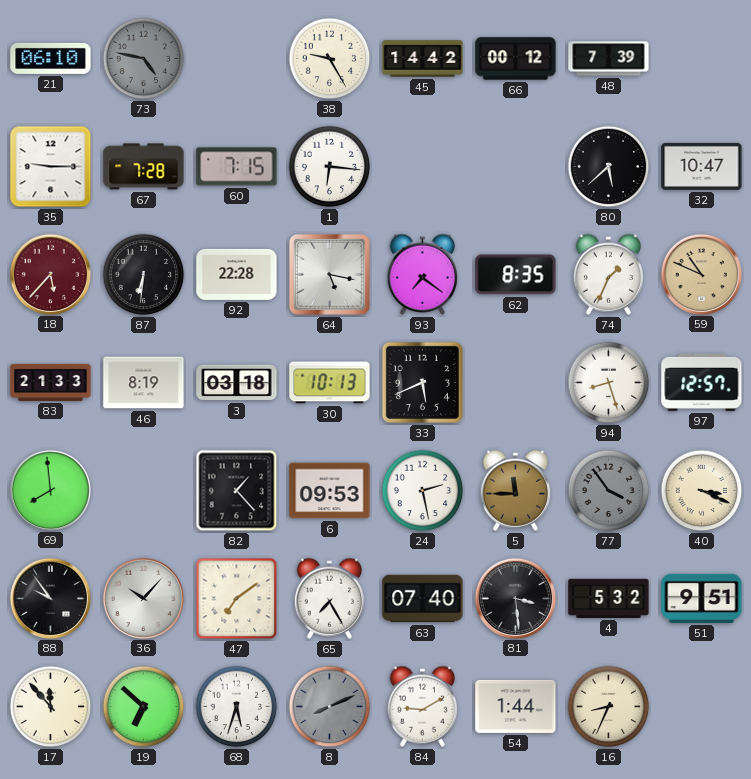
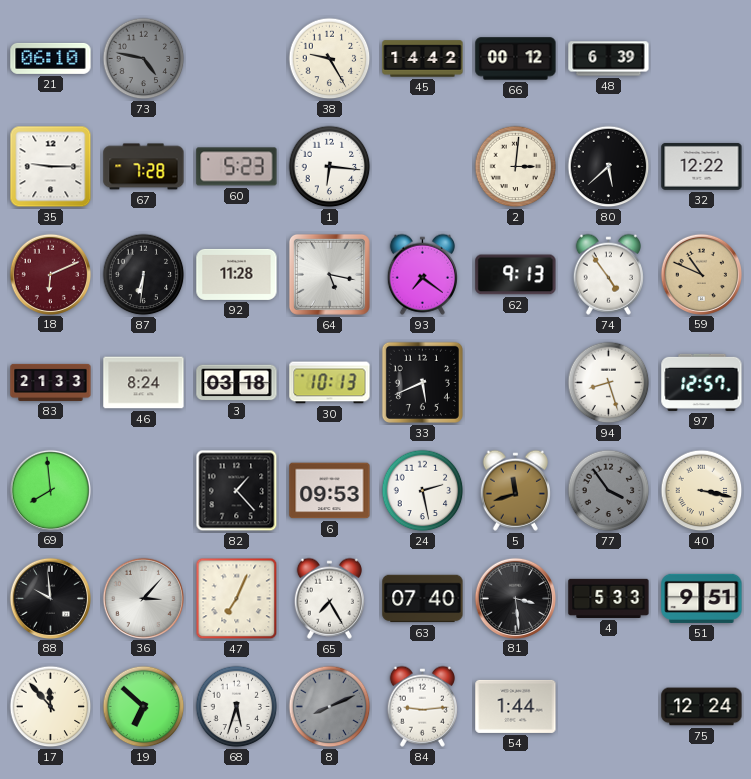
48: 7:39 -> 6:39
60: 7:15 -> 5:23
2: none -> 3:01
32: 10:47 -> 12:22
18: 5:37 -> 6:11
92: 22:28 -> 11:28
62: 8:35 -> 9:13
74: 1:34 -> 4:54
46: 8:19 -> 8:24
5: 11:45 -> 11:42
40: 3:19 -> 3:17
88: 9:54 -> 9:59
36: 10:07 -> 3:07
47: 7:09 -> 7:04
4: 5:32 -> 5:33
84: 9:10 -> 9:14
16: 8:34 -> none
75: none -> 12:24
